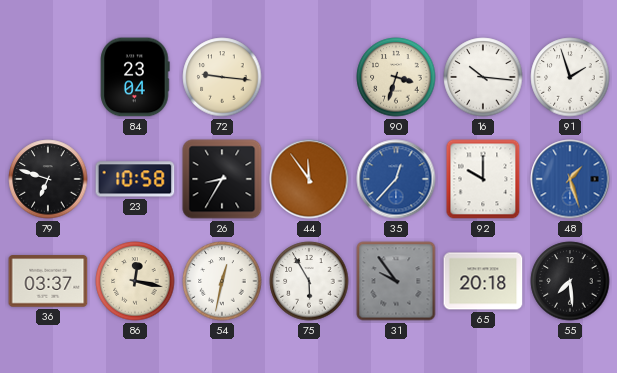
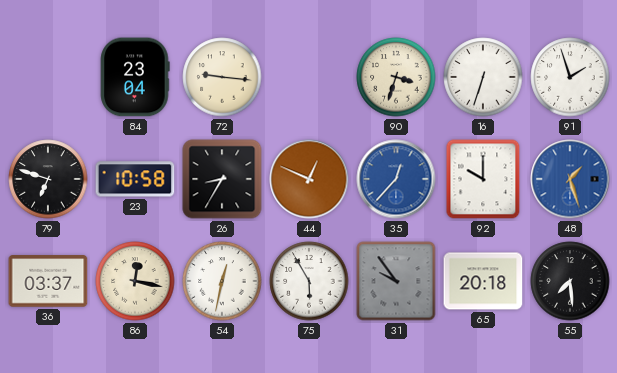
16: 10:16 -> 6:33
44: 11:54 -> 12:49
